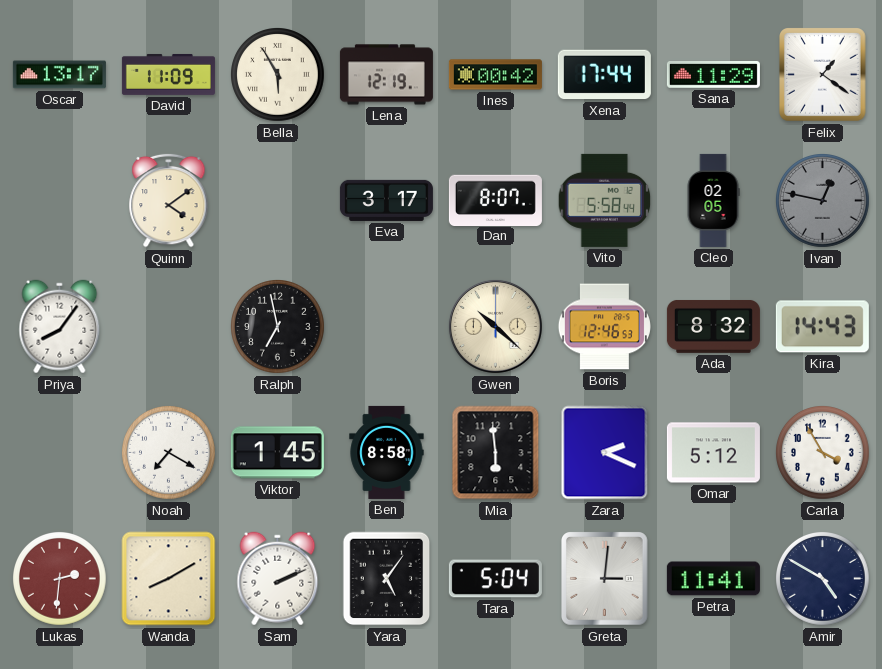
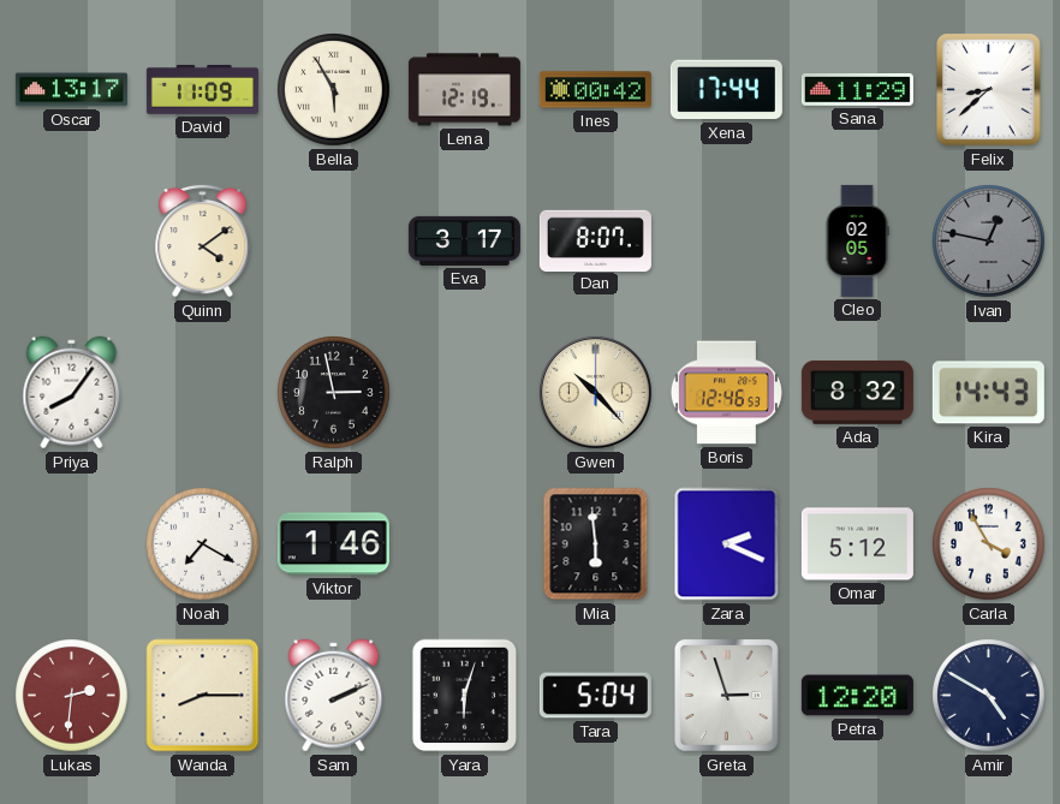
Felix: 1:21 -> 8:38
Vito: 5:58 -> none
Ralph: 6:58 -> 2:58
Gwen: 10:22 -> 10:23
Viktor: 1:45 -> 1:46
Ben: 8:58 -> none
Wanda: 8:10 -> 8:15
Yara: 5:06 -> 6:03
Greta: 3:01 -> 2:57
Petra: 11:41 -> 12:20
